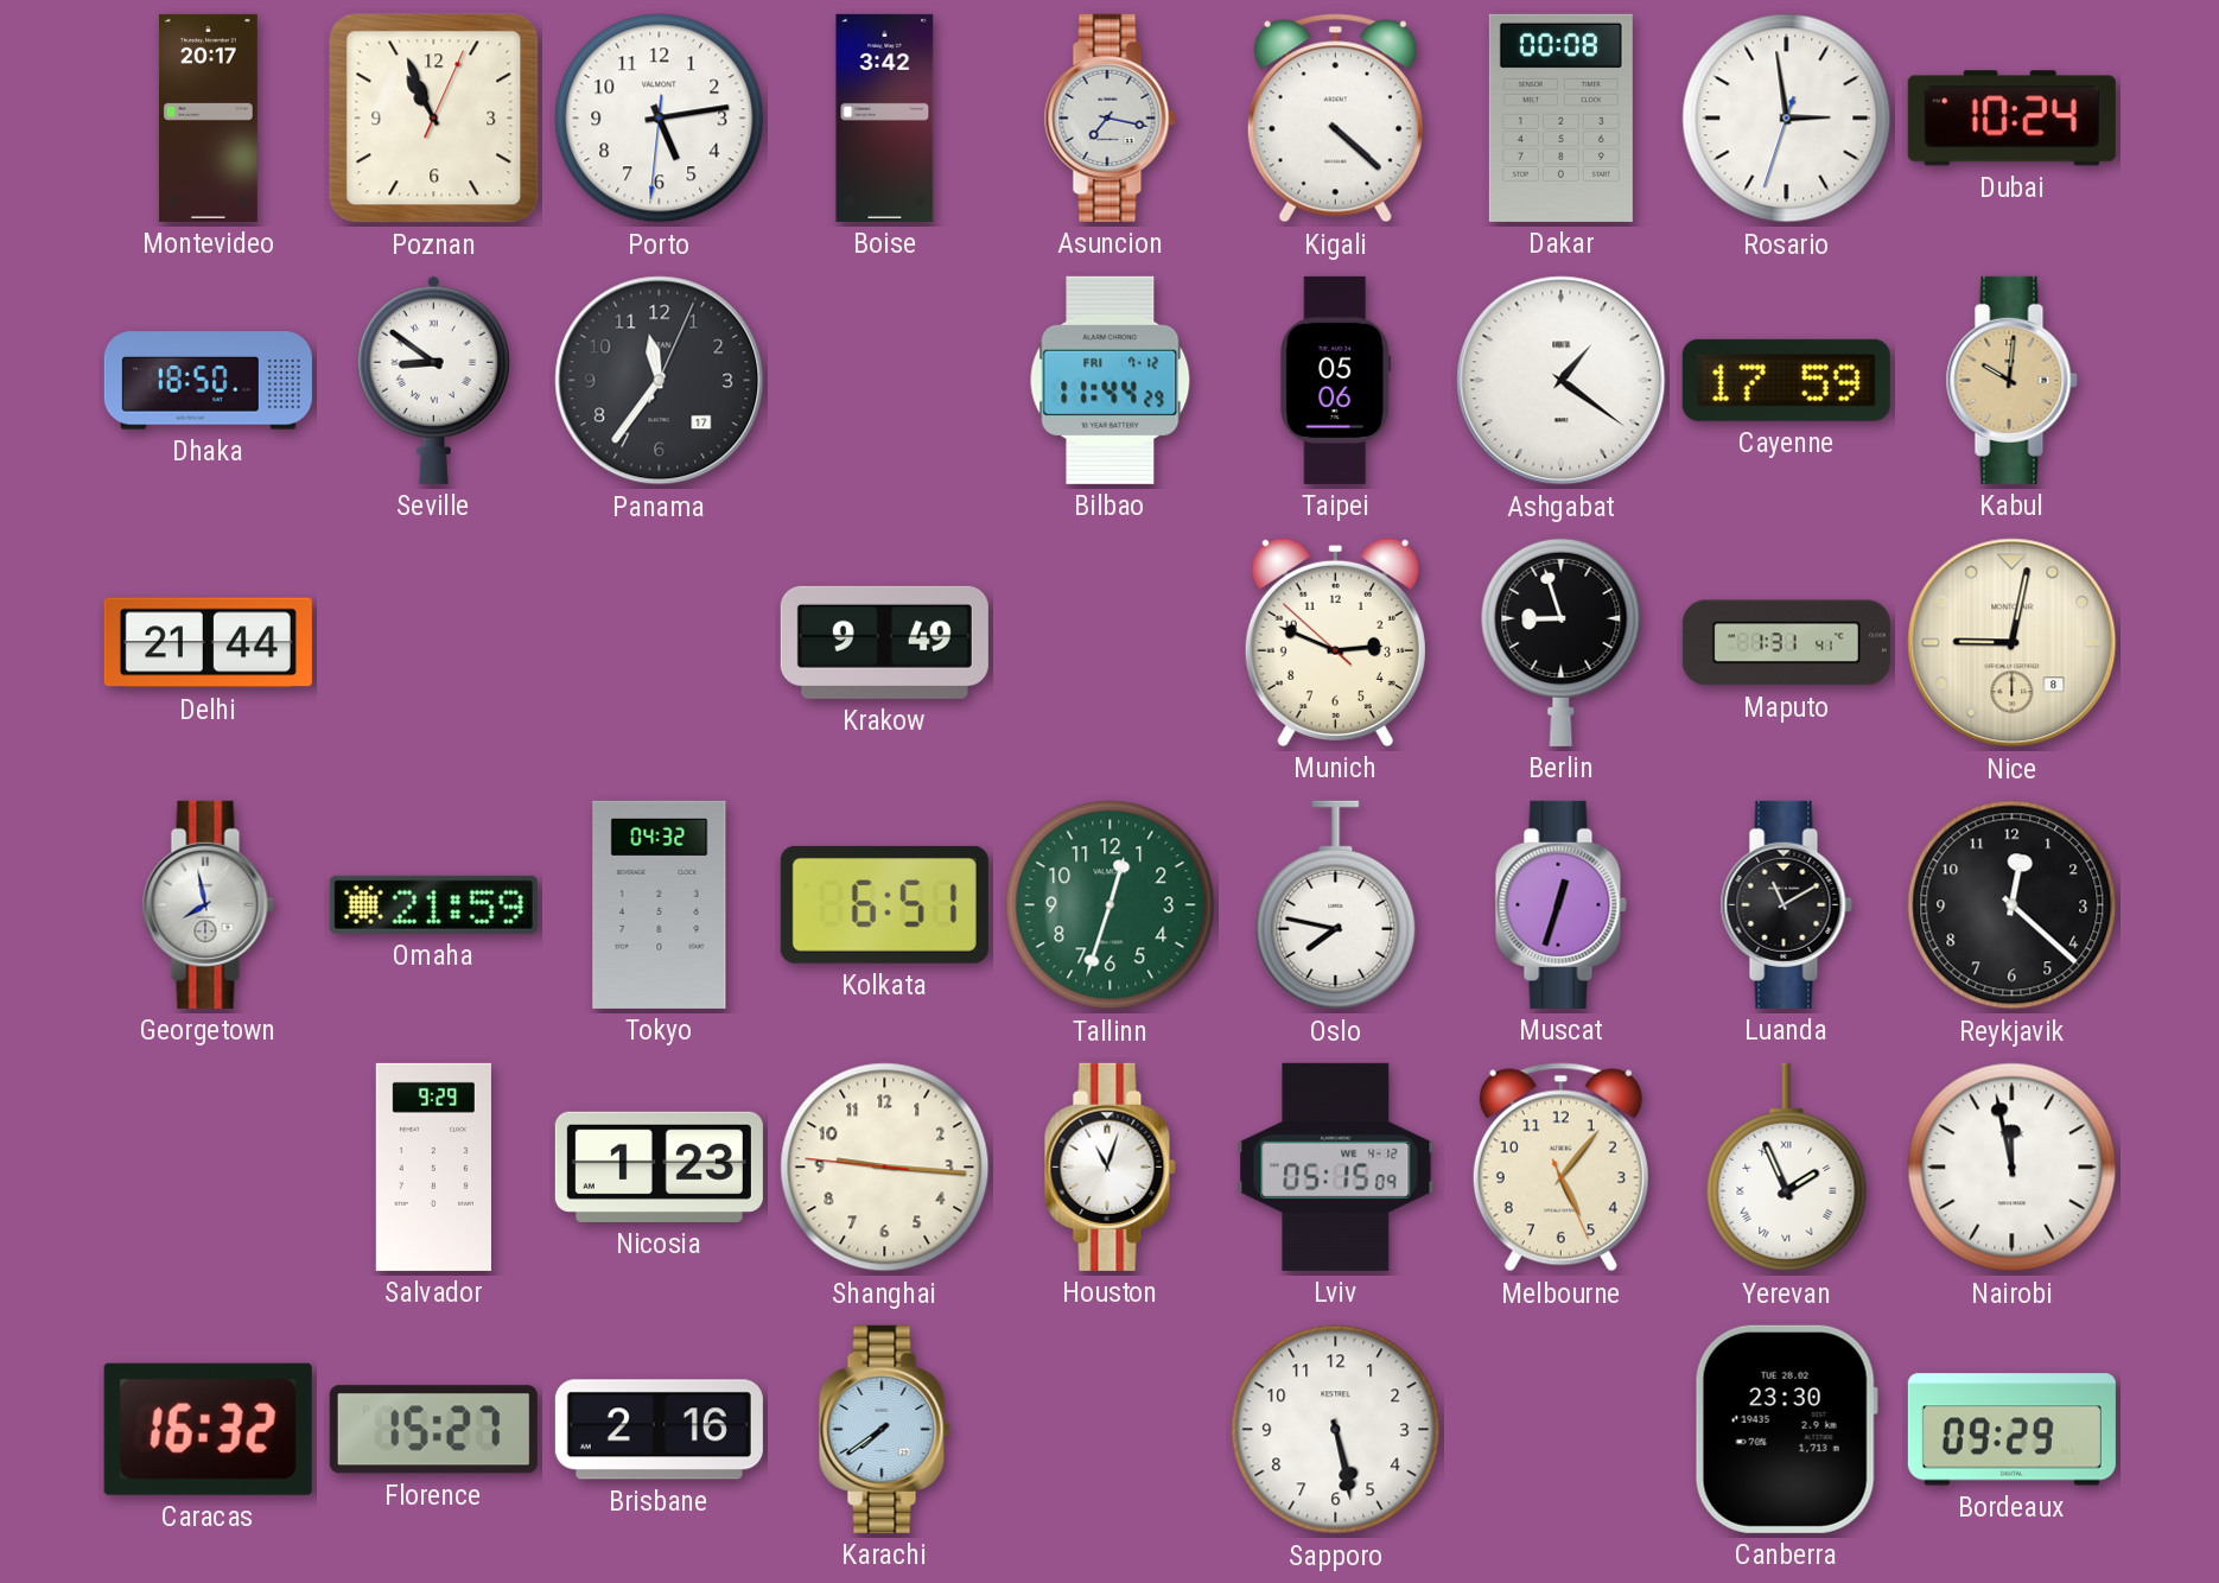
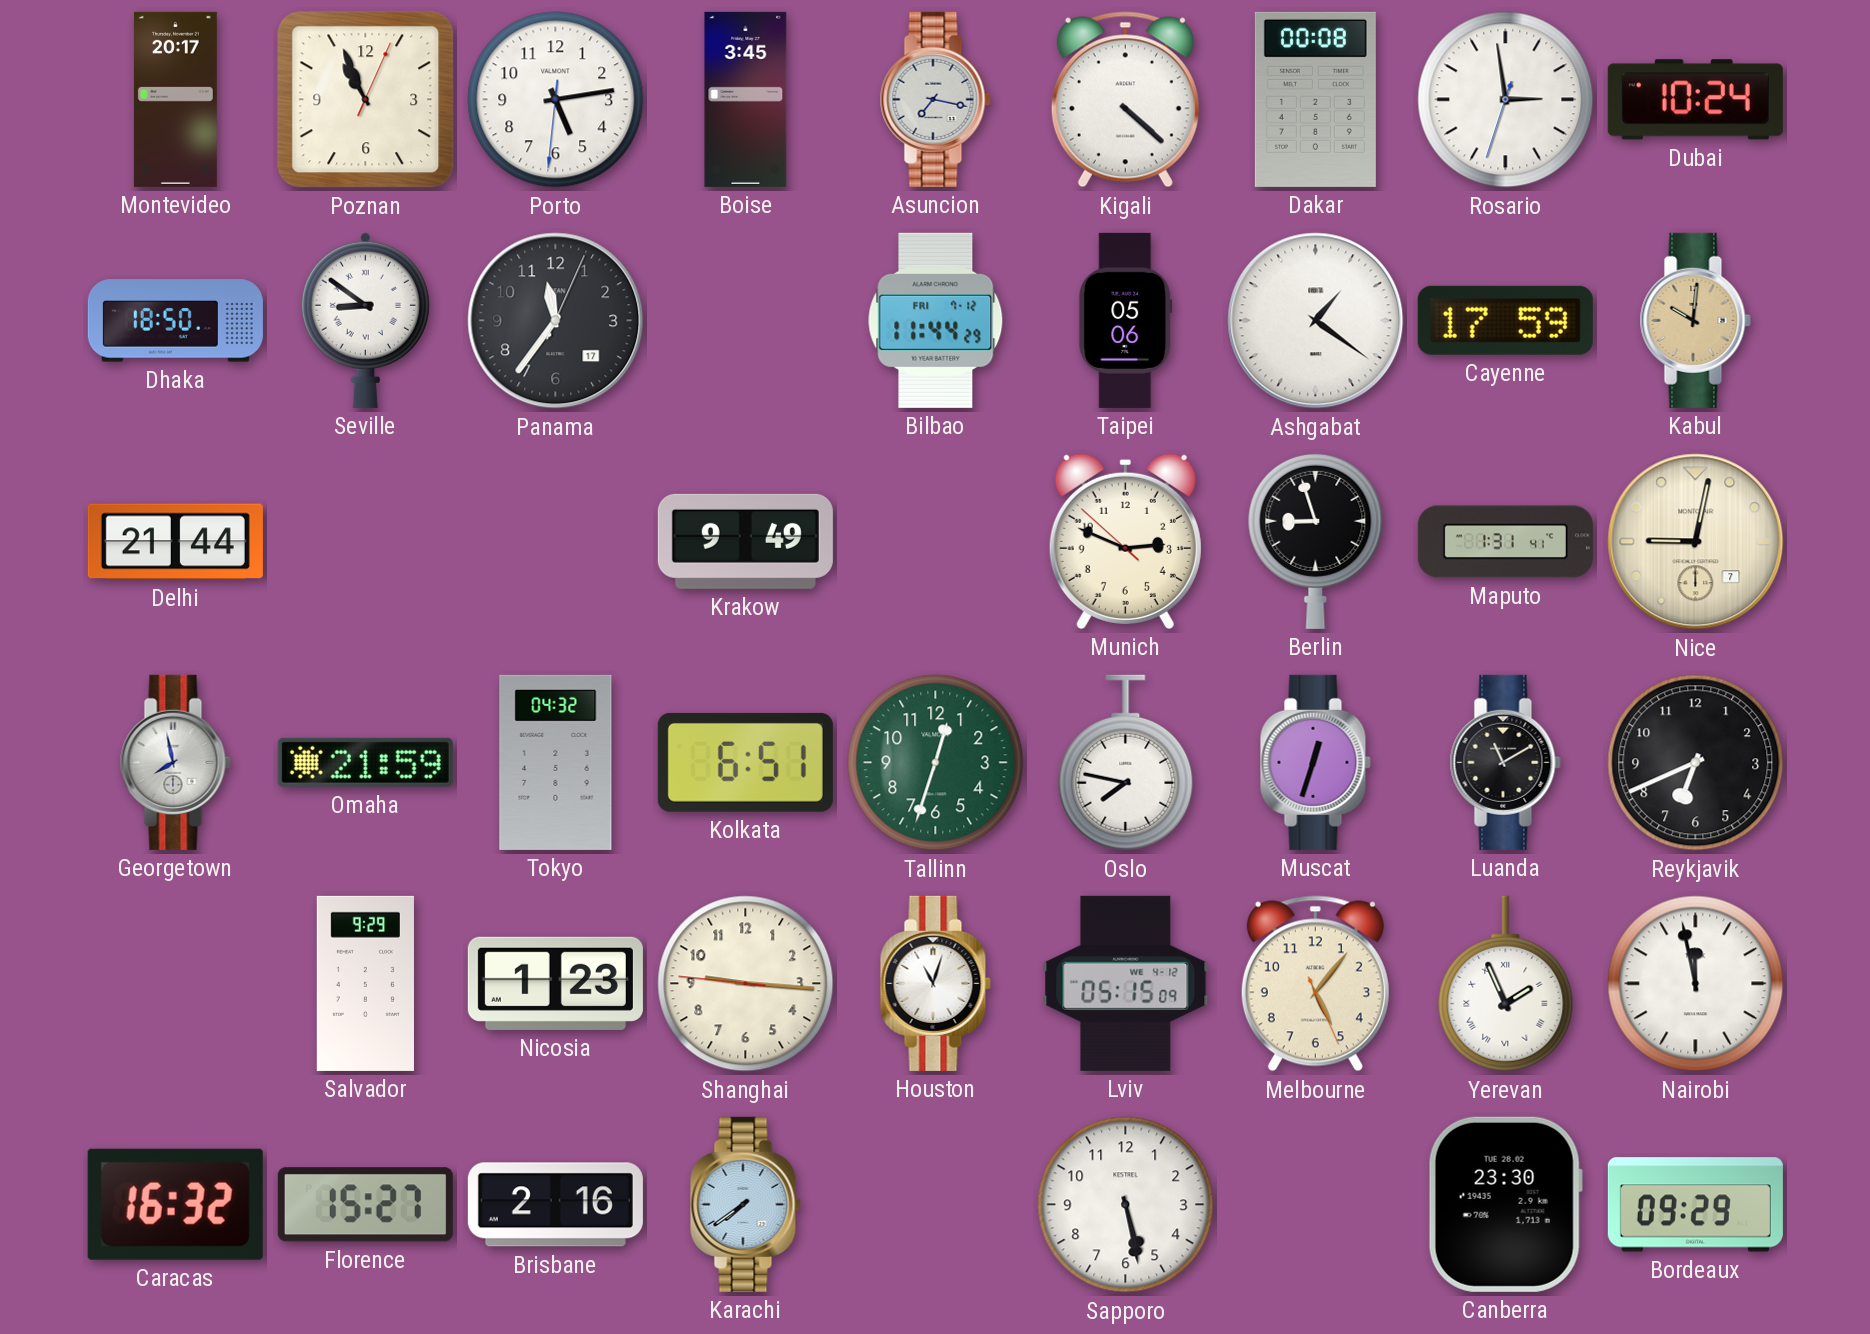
Boise: 3:42 -> 3:45
Nice date: 8 -> 7
Reykjavik: 12:22 -> 6:41
